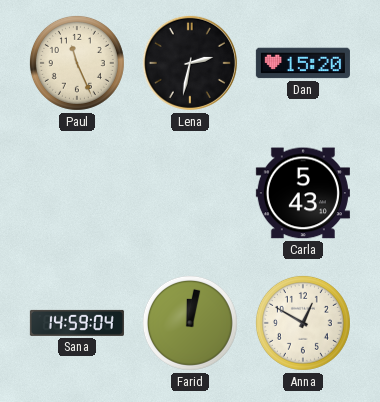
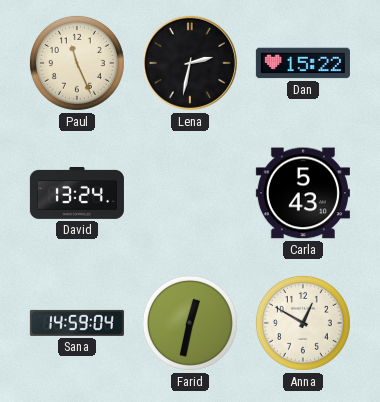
Dan: 15:20 -> 15:22
David: none -> 13:24
Farid: 12:02 -> 12:32
